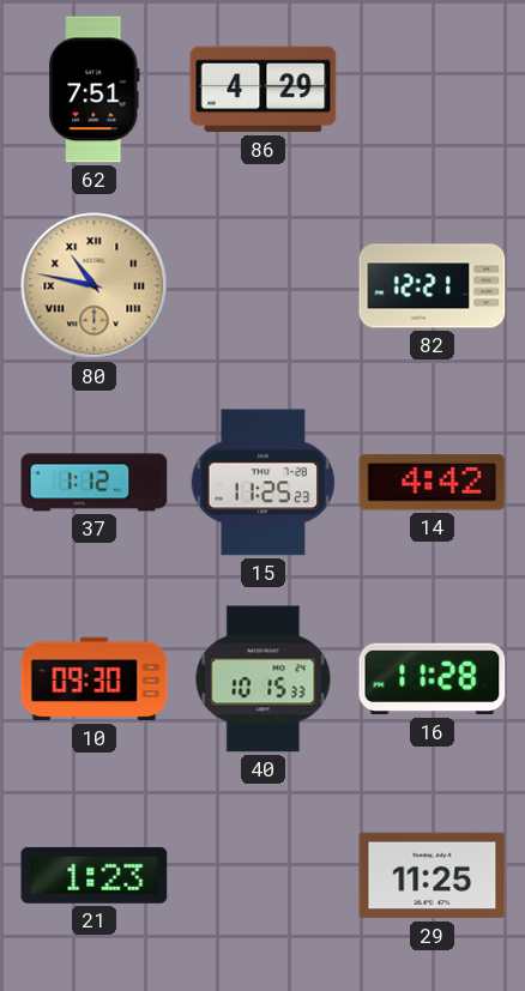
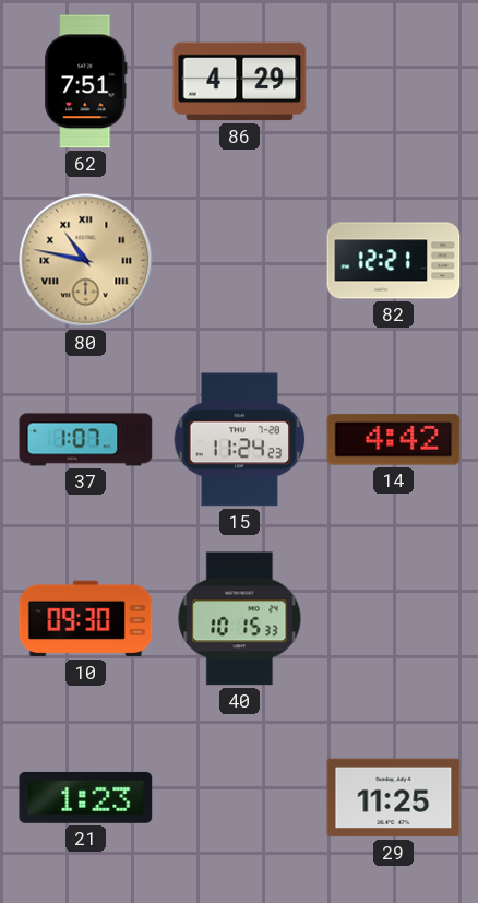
37: 1:12 -> 1:07
15: 11:25 -> 11:24
16: 11:28 -> none
